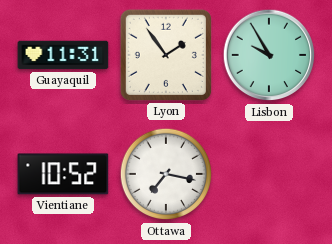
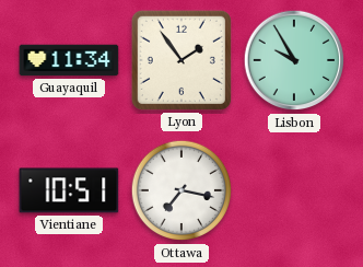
Guayaquil: 11:31 -> 11:34
Vientiane: 10:52 -> 10:51
